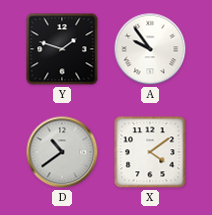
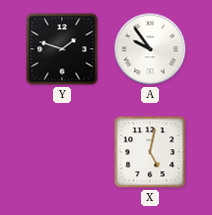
D: 10:39 -> none
X: 4:09 -> 5:02
